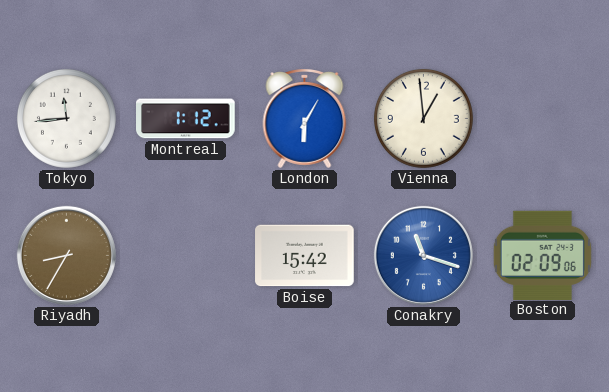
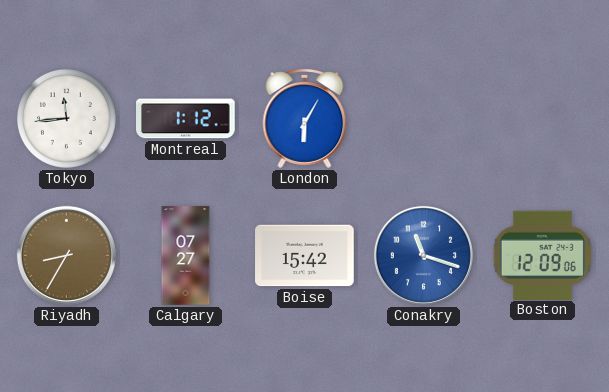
Vienna: 12:59 -> none
Calgary: none -> 07:27
Boston: 02:09 -> 12:09
